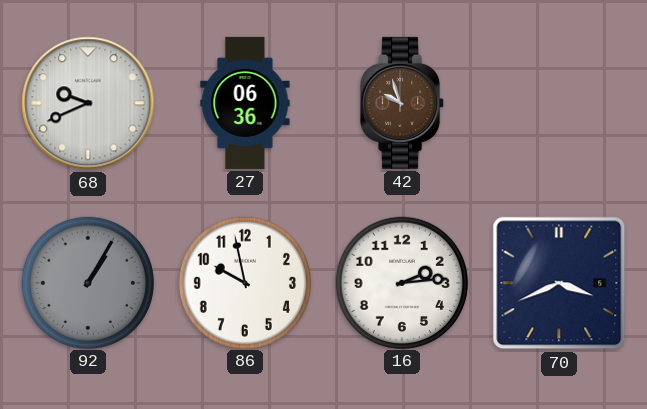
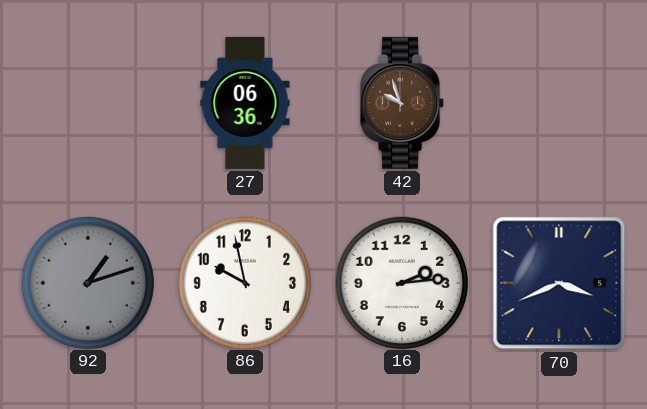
68: 9:41 -> none
92: 1:05 -> 1:12
